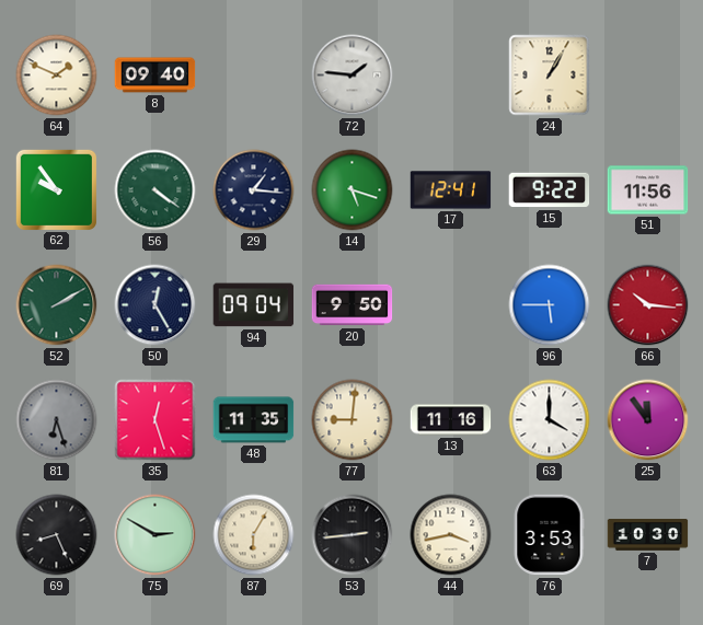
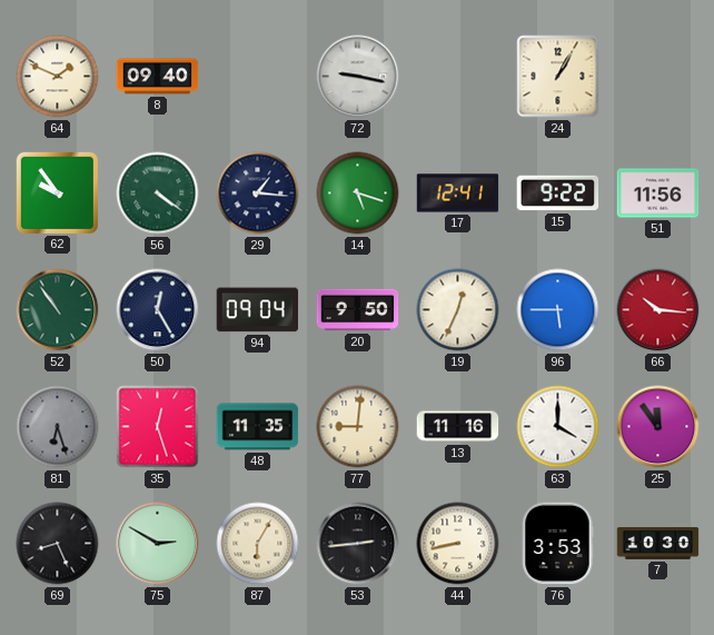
72: 1:46 -> 9:17
52: 2:10 -> 10:54
19: none -> 12:34
44: 3:43 -> 8:43
